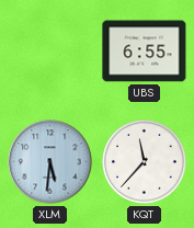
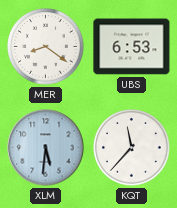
MER: none -> 8:21
UBS: 6:55 -> 6:53
